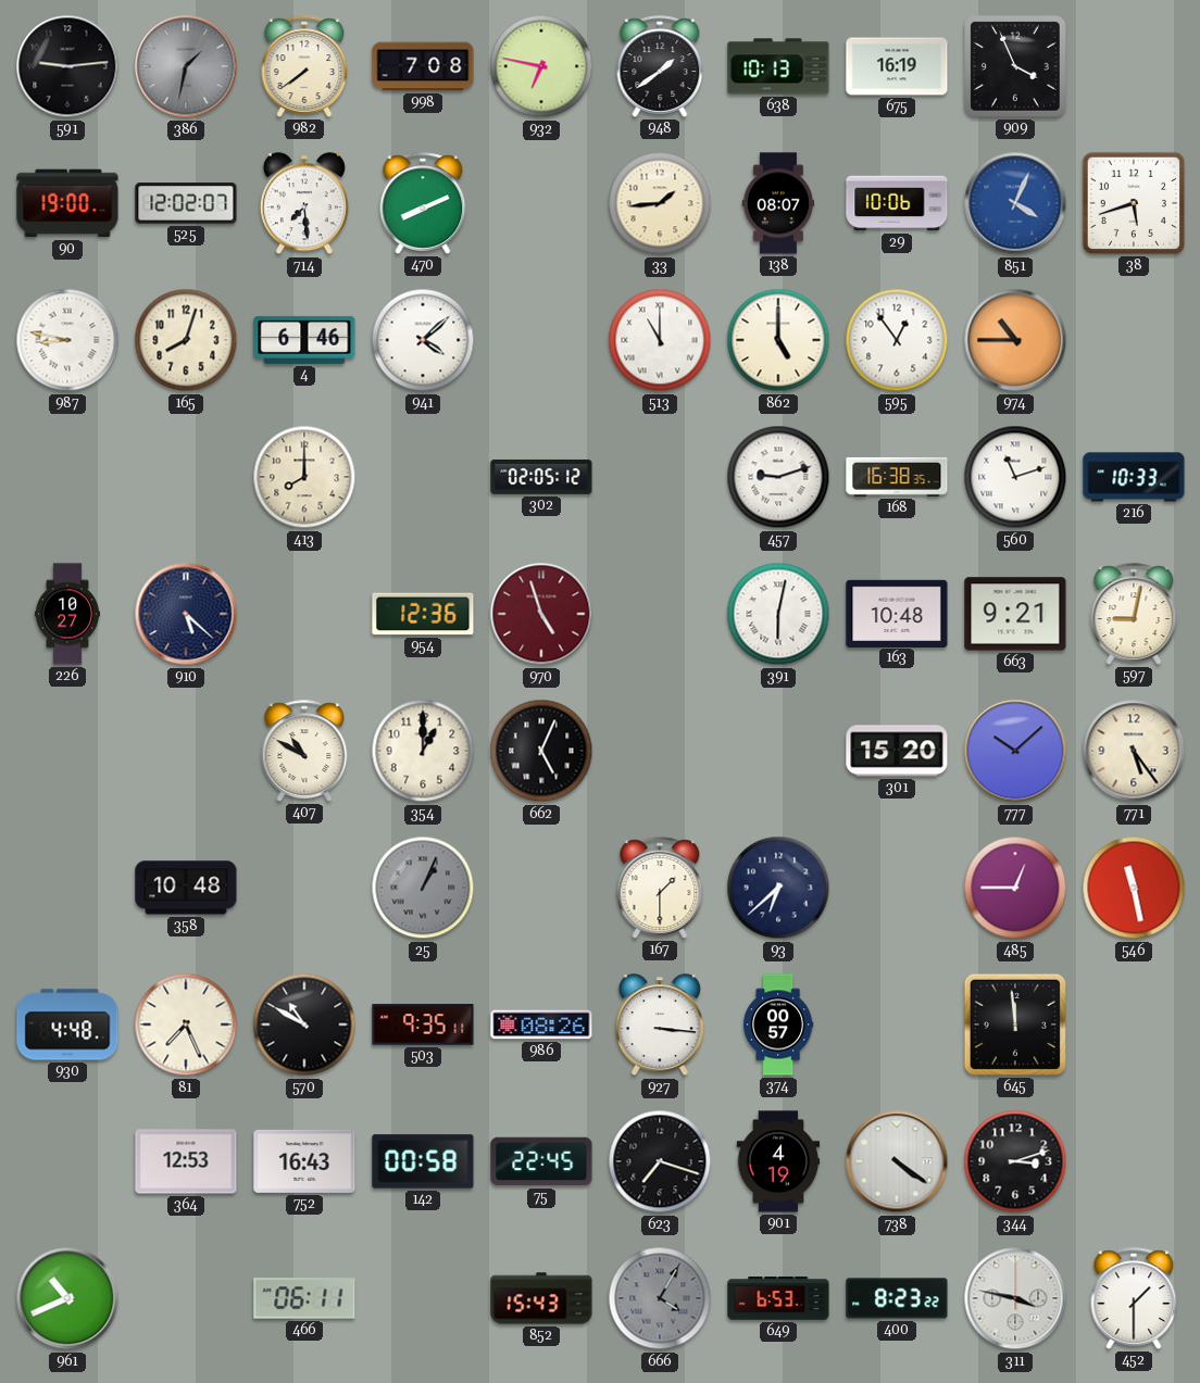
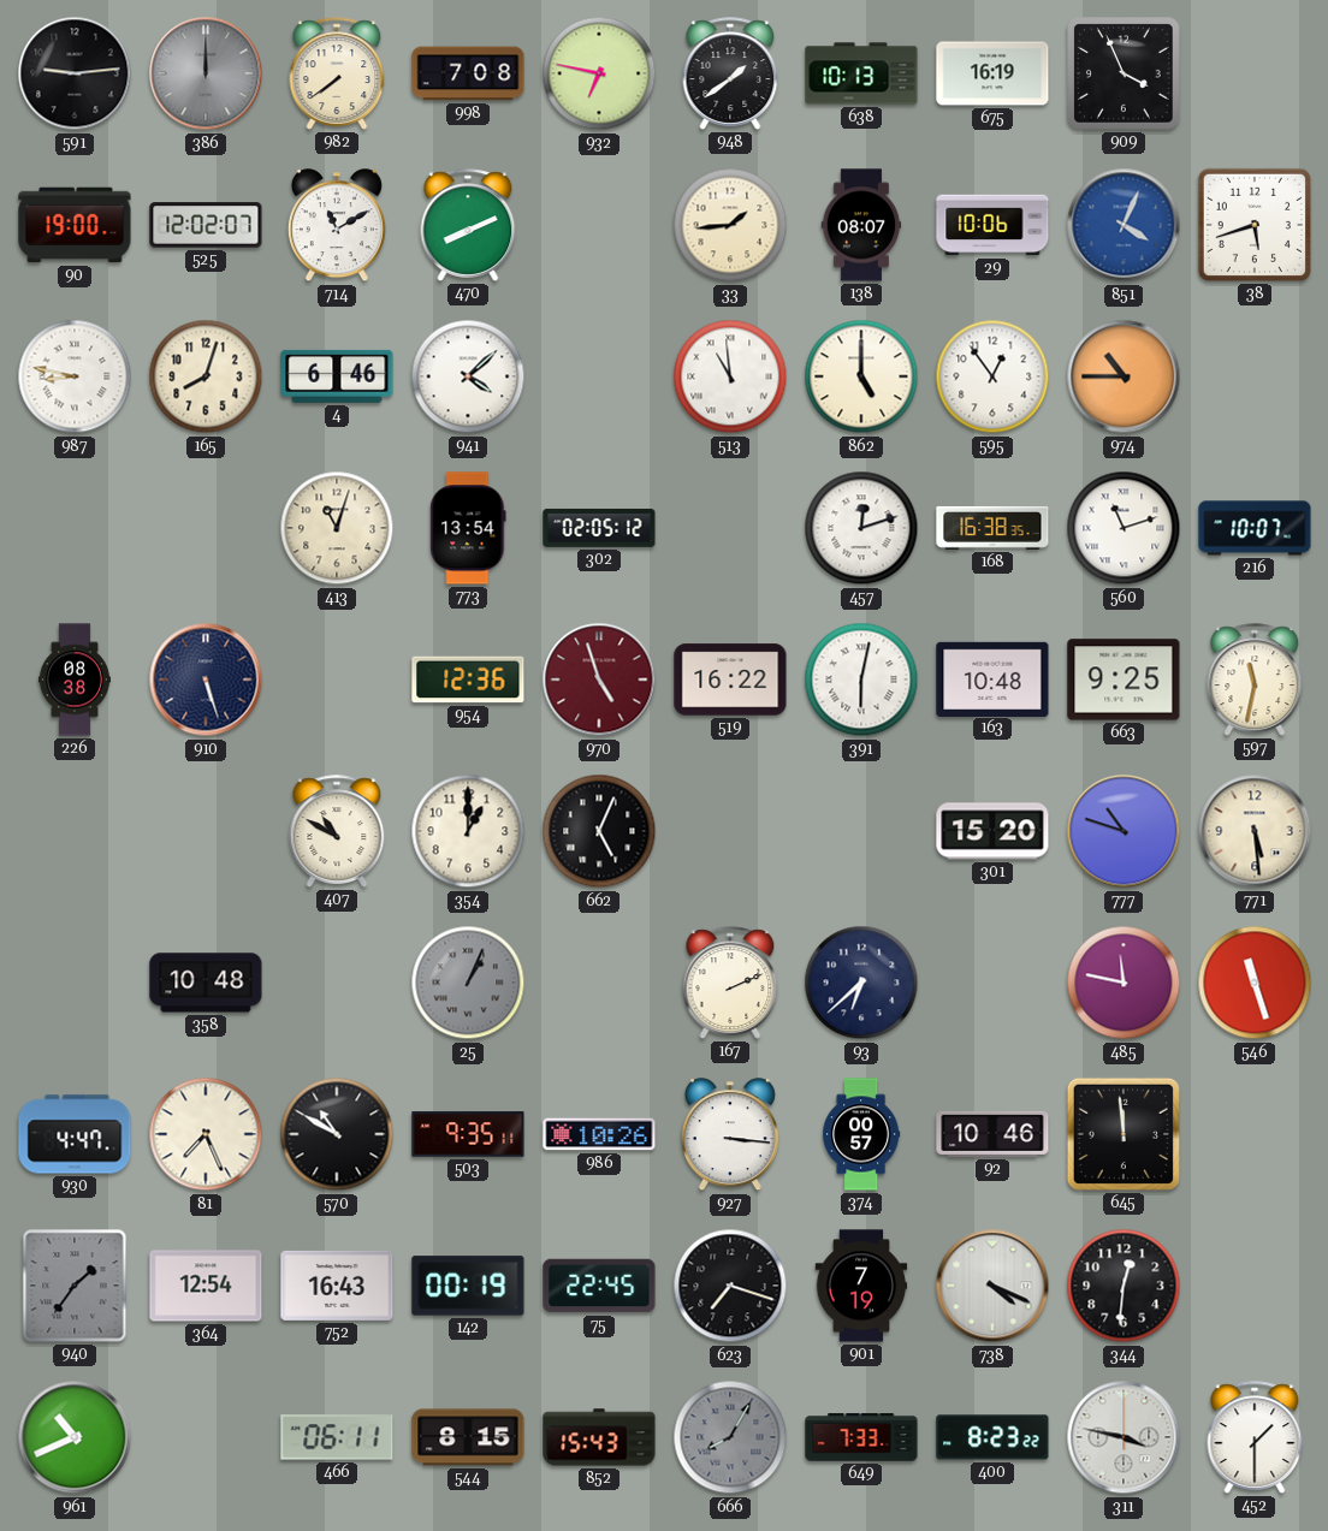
386: 1:32 -> 12:00
714: 7:29 -> 11:10
513: 11:00 -> 10:59
413: 8:00 -> 11:03
773: none -> 13:54
457: 9:12 -> 12:12
216: 10:33 -> 10:07
226: 10:27 -> 08:38
910: 5:22 -> 5:27
519: none -> 16:22
663: 9:21 -> 9:25
597: 9:02 -> 11:32
777: 10:08 -> 10:48
771: 5:24 -> 5:29
167: 1:30 -> 2:11
485: 12:45 -> 11:47
546: 11:28 -> 11:27
930: 4:48 -> 4:47
986: 08:26 -> 10:26
92: none -> 10:46
940: none -> 1:36
364: 12:53 -> 12:54
142: 00:58 -> 00:19
901: 4:19 -> 7:19
738: 4:21 -> 4:19
344: 3:12 -> 12:31
544: none -> 8:15
666: 4:05 -> 8:05
649: 6:53 -> 7:33
